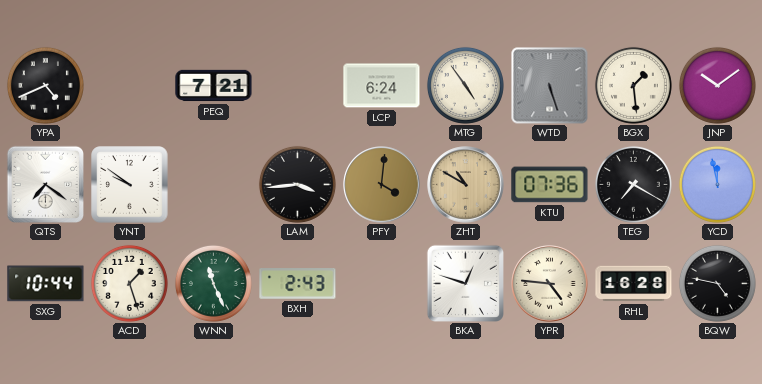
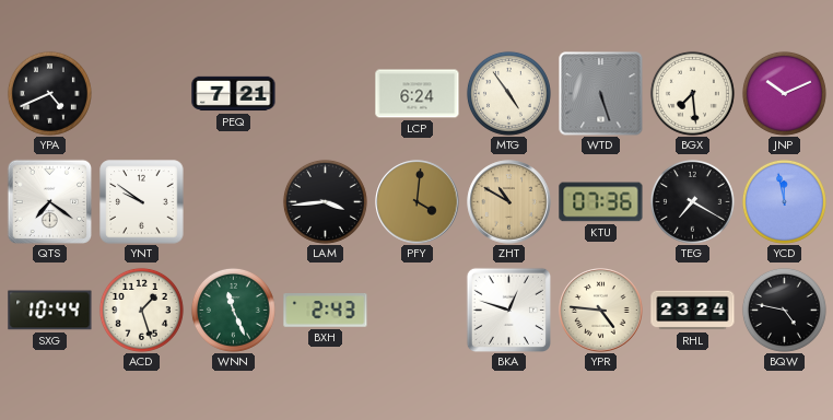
BGX: 1:29 -> 7:29
JNP: 10:09 -> 10:11
RHL: 16:28 -> 23:24
